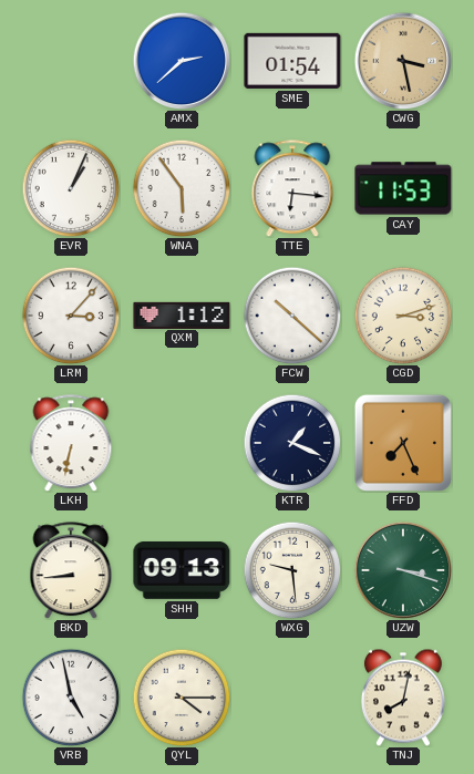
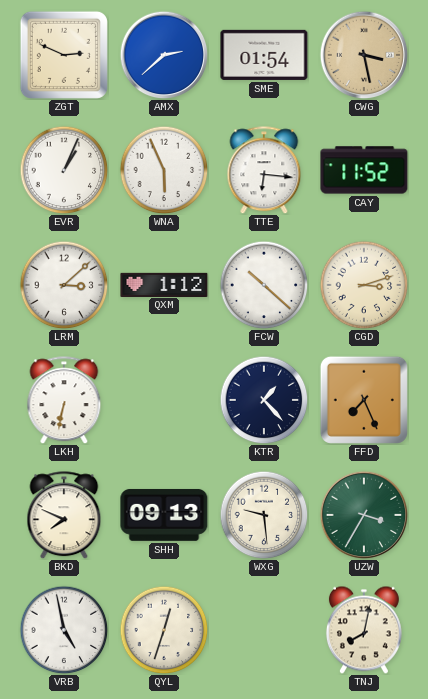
ZGT: none -> 2:49
WNA: 5:54 -> 5:56
CAY: 11:53 -> 11:52
LRM: 3:07 -> 3:08
KTR: 1:19 -> 1:23
BKD: 8:44 -> 7:49
UZW: 3:18 -> 3:35
QYL: 4:15 -> 12:33
